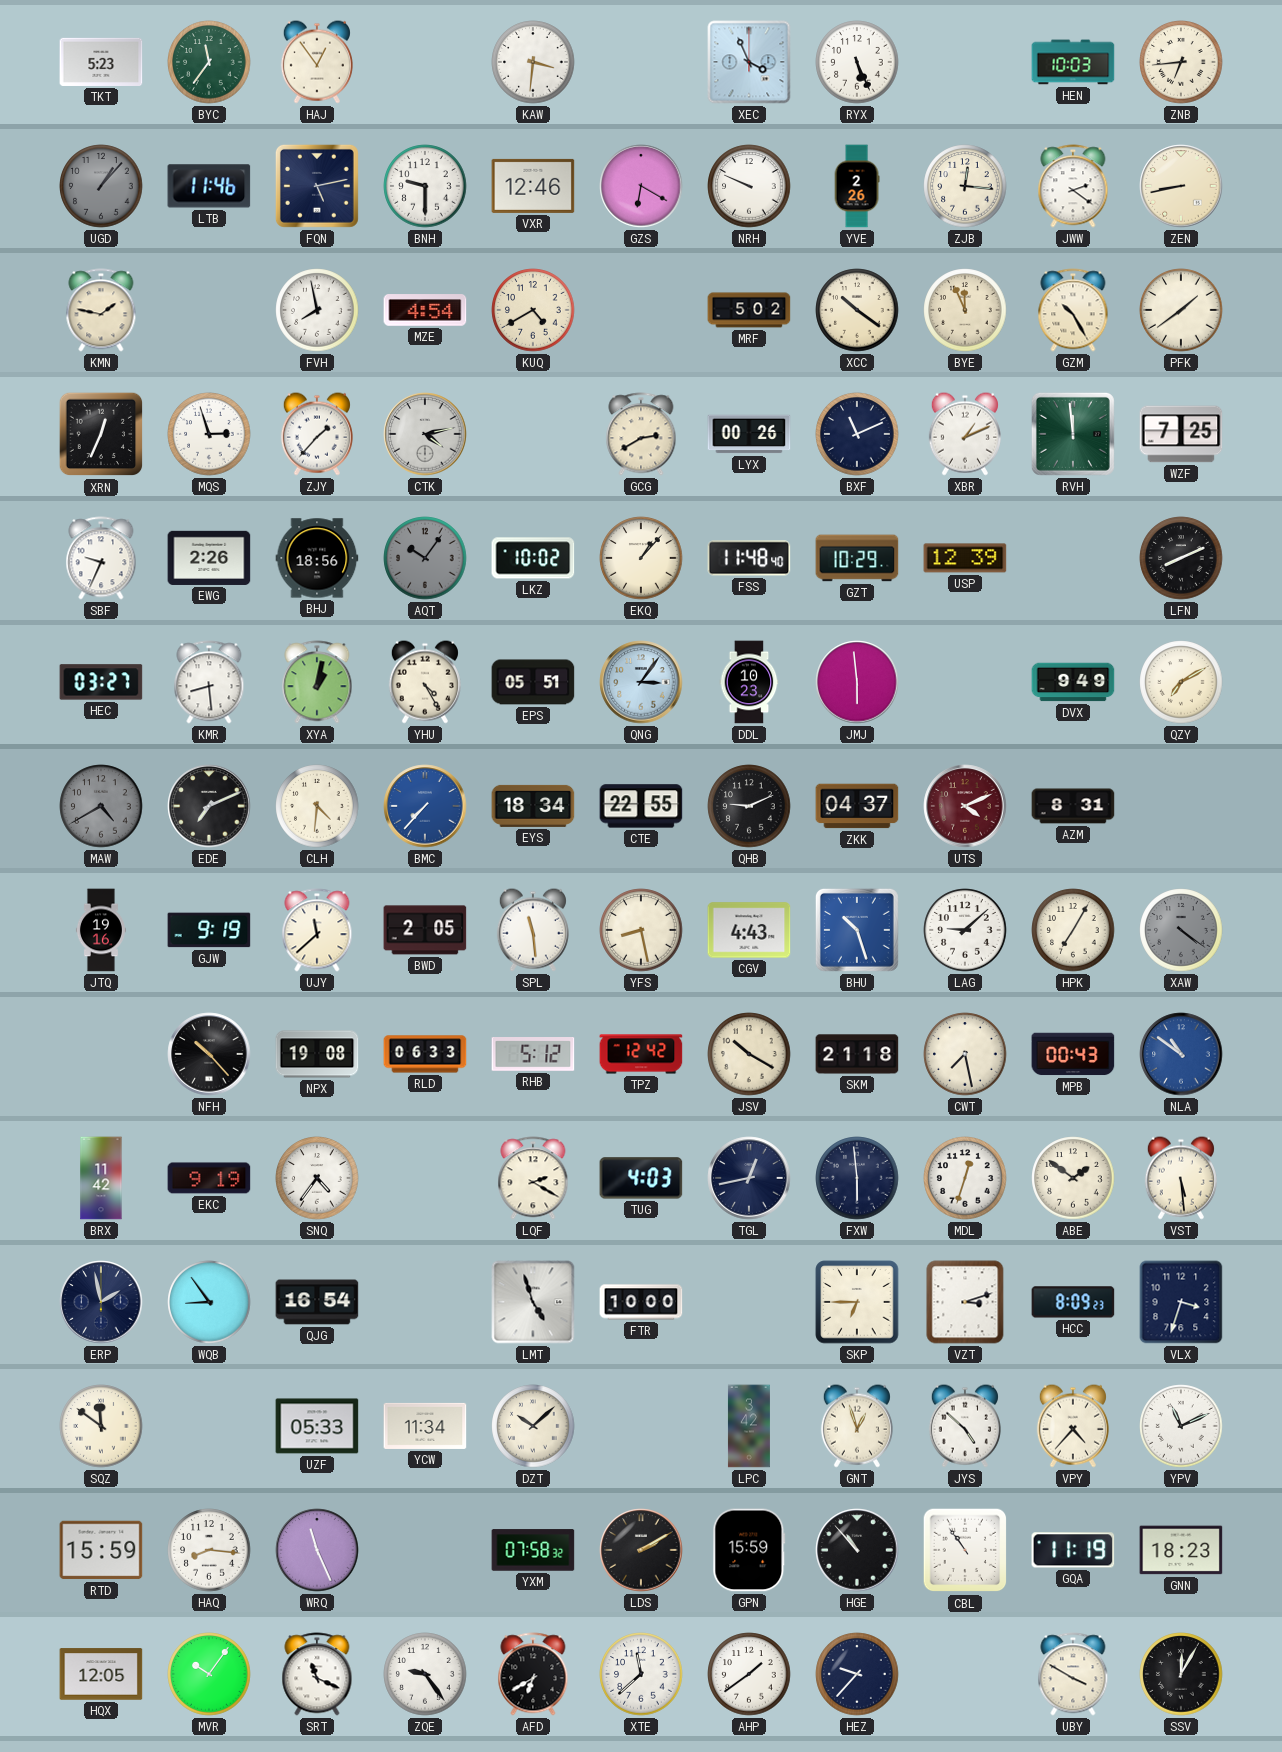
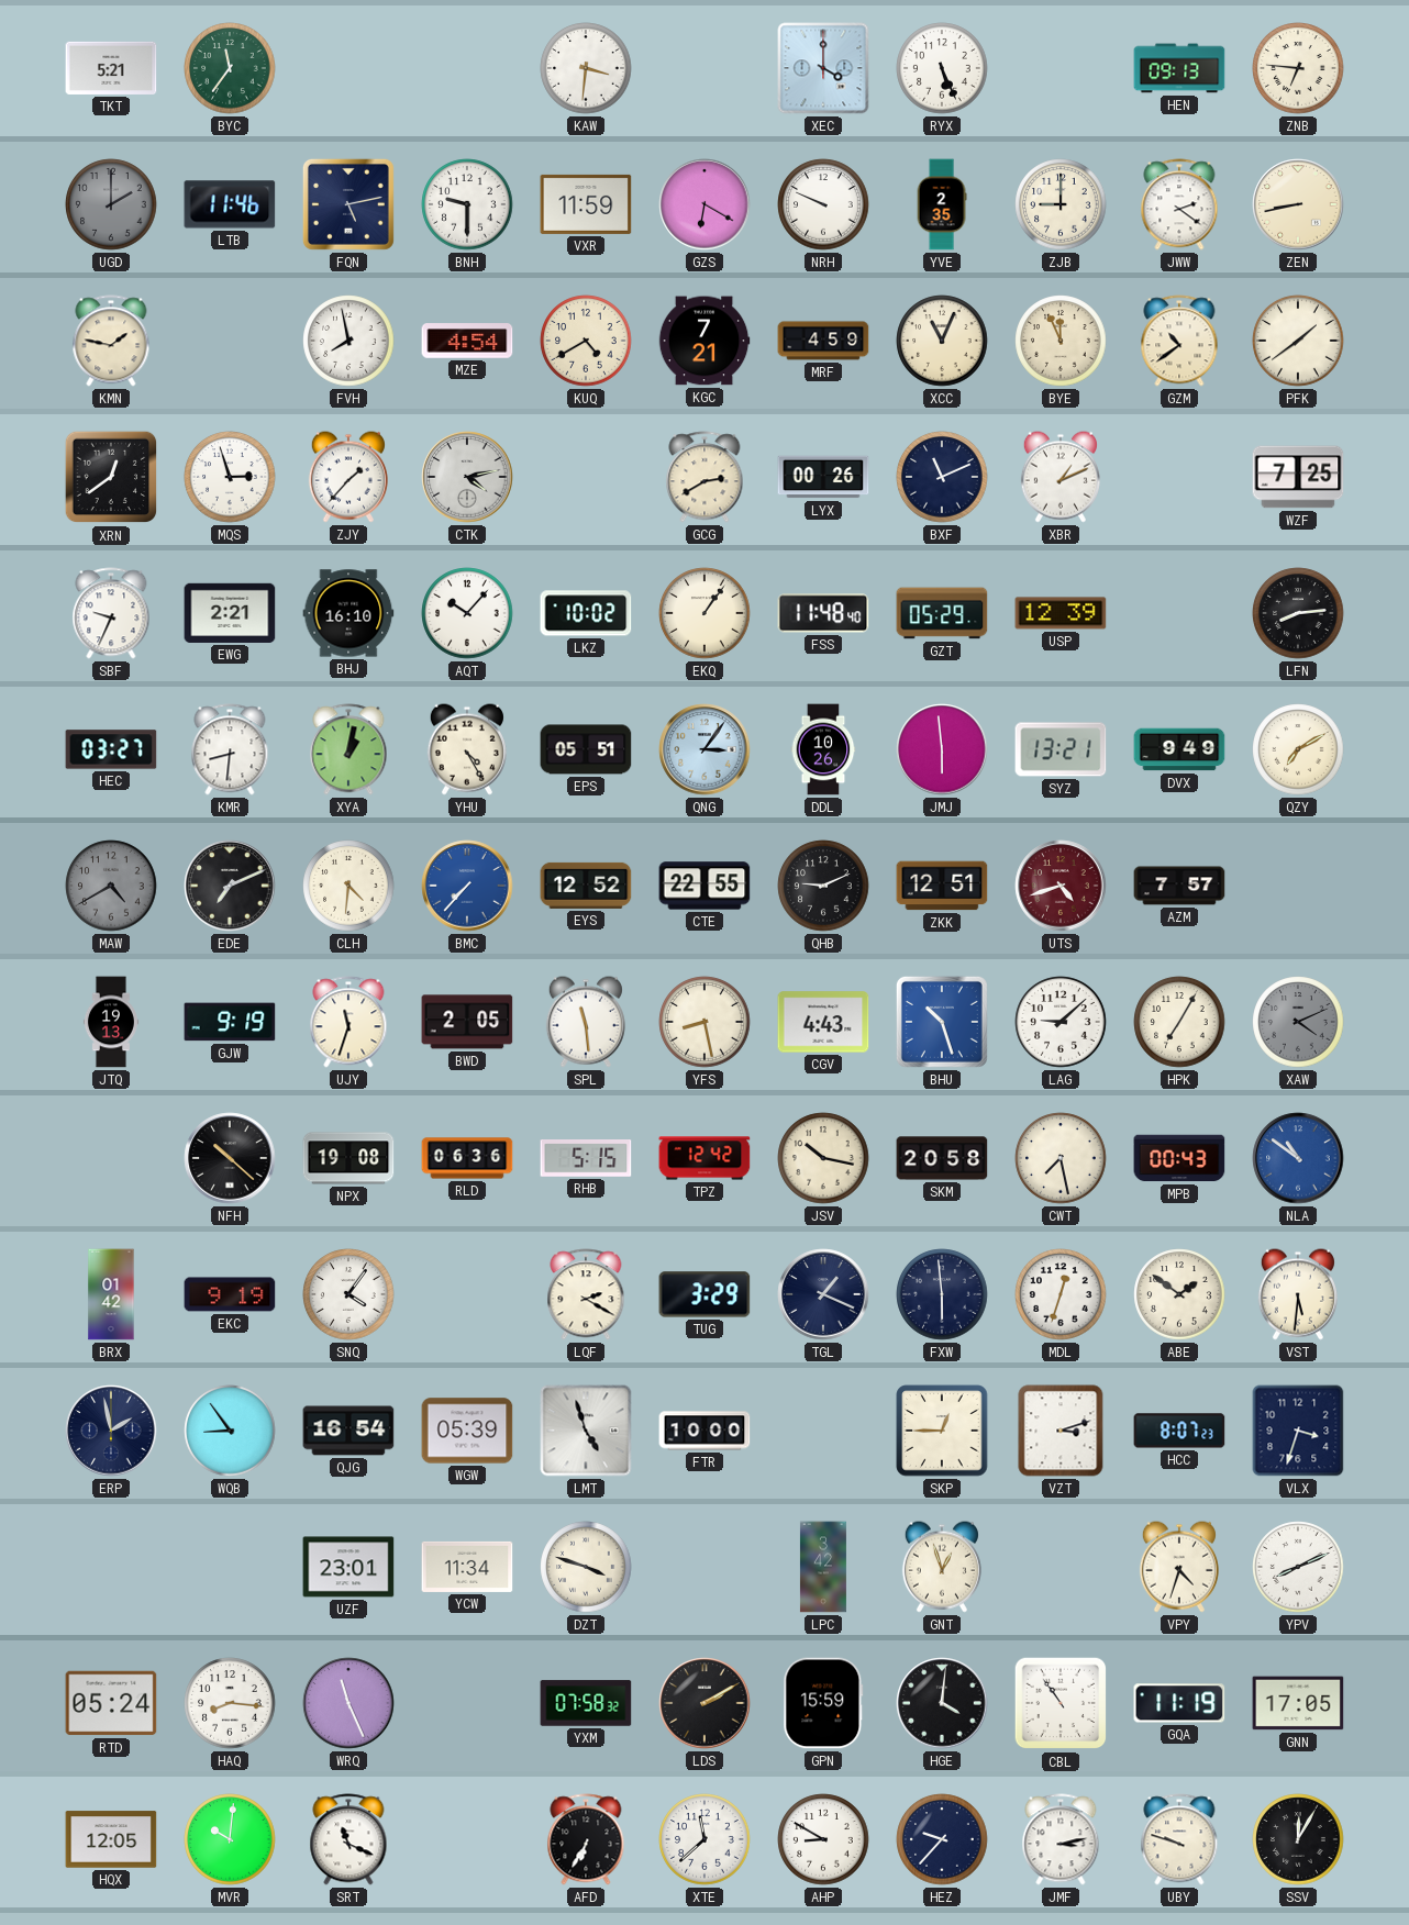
TKT: 5:23 -> 5:21
HAJ: 12:54 -> none
XEC: 3:56 -> 4:00
HEN: 10:03 -> 09:13
ZNB: 6:44 -> 6:46
UGD: 1:07 -> 2:00
VXR: 12:46 -> 11:59
YVE: 2:26 -> 2:35
ZJB: 12:16 -> 9:00
KGC: none -> 7:21
MRF: 5:02 -> 4:59
XCC: 10:21 -> 11:04
GZM: 10:25 -> 10:39
XRN: 12:34 -> 12:39
RVH: 11:59 -> none
EWG: 2:26 -> 2:21
BHJ: 18:56 -> 16:10
AQT: 10:06 -> 10:07
AQT dial: grey -> white
EKQ: 1:07 -> 1:06
GZT: 10:29 -> 05:29
LFN: 8:11 -> 8:14
KMR: 8:29 -> 8:31
DDL: 10:23 -> 10:26
SYZ: none -> 13:21
EYS: 18:34 -> 12:52
ZKK: 04:37 -> 12:51
UTS: 4:11 -> 4:42
AZM: 8:31 -> 7:57
JTQ: 19:16 -> 19:13
UJY: 11:38 -> 11:33
XAW: 4:21 -> 4:11
NFH: 10:23 -> 10:22
RLD: 06:33 -> 06:36
RHB: 5:12 -> 5:15
JSV: 10:20 -> 10:17
SKM: 21:18 -> 20:58
BRX: 11:42 -> 01:42
SNQ: 4:36 -> 4:06
TUG: 4:03 -> 3:29
TGL: 12:43 -> 1:19
VST: 5:29 -> 5:31
WGW: none -> 05:39
SKP: 6:45 -> 12:45
HCC: 8:09 -> 8:07
SQZ: 11:51 -> none
UZF: 05:33 -> 23:01
DZT: 10:08 -> 3:48
JYS: 4:52 -> none
VPY: 4:37 -> 4:33
YPV: 11:11 -> 8:11
RTD: 15:59 -> 05:24
HGE: 10:53 -> 4:01
GNN: 18:23 -> 17:05
MVR: 10:06 -> 10:01
ZQE: 9:24 -> none
AFD: 6:40 -> 6:35
AHP: 1:39 -> 8:50
JMF: none -> 3:13
UBY: 3:50 -> 9:48
